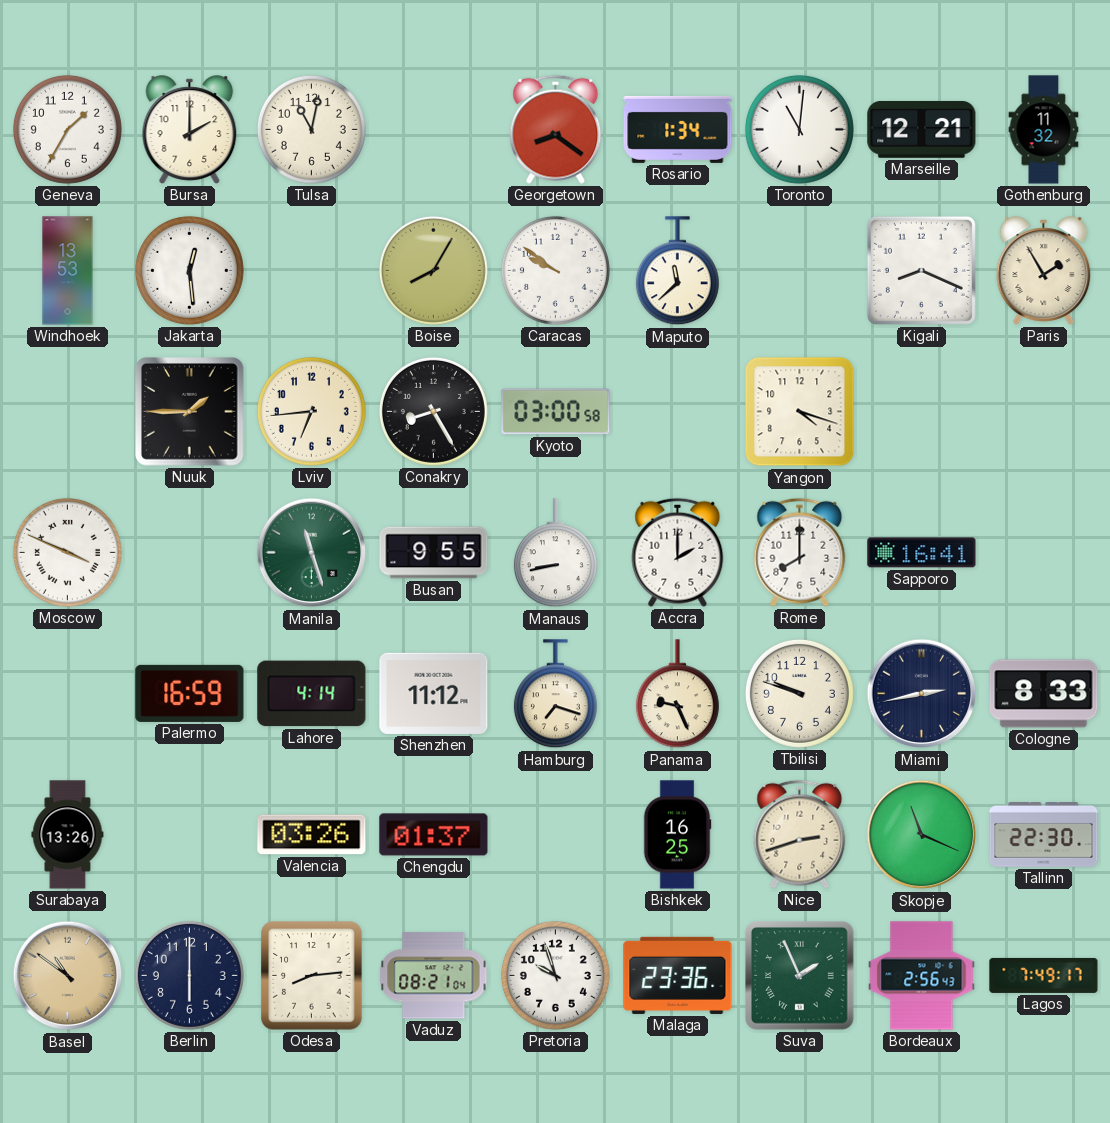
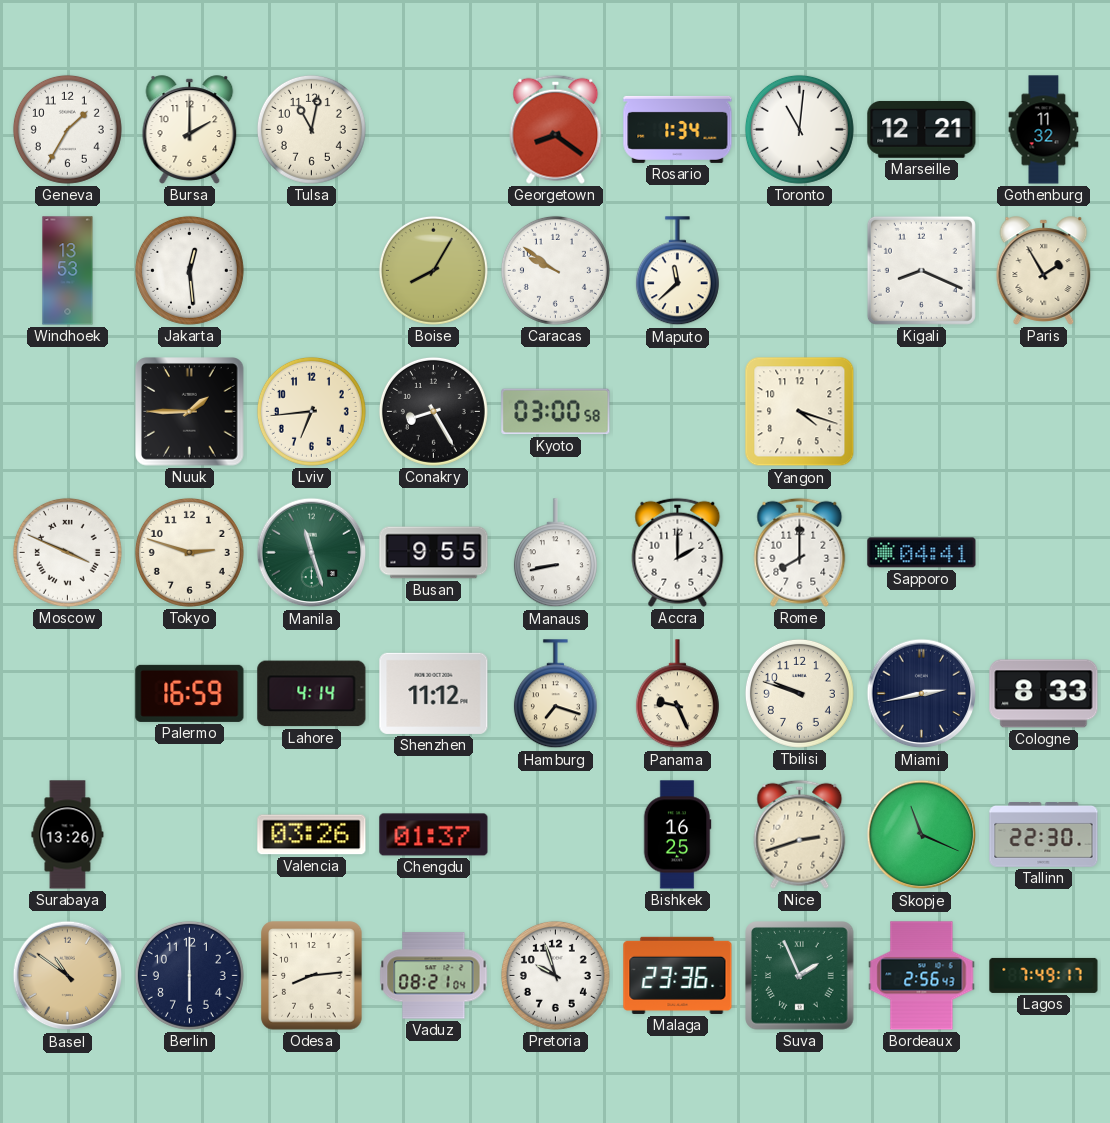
Tokyo: none -> 2:48
Sapporo: 16:41 -> 04:41
